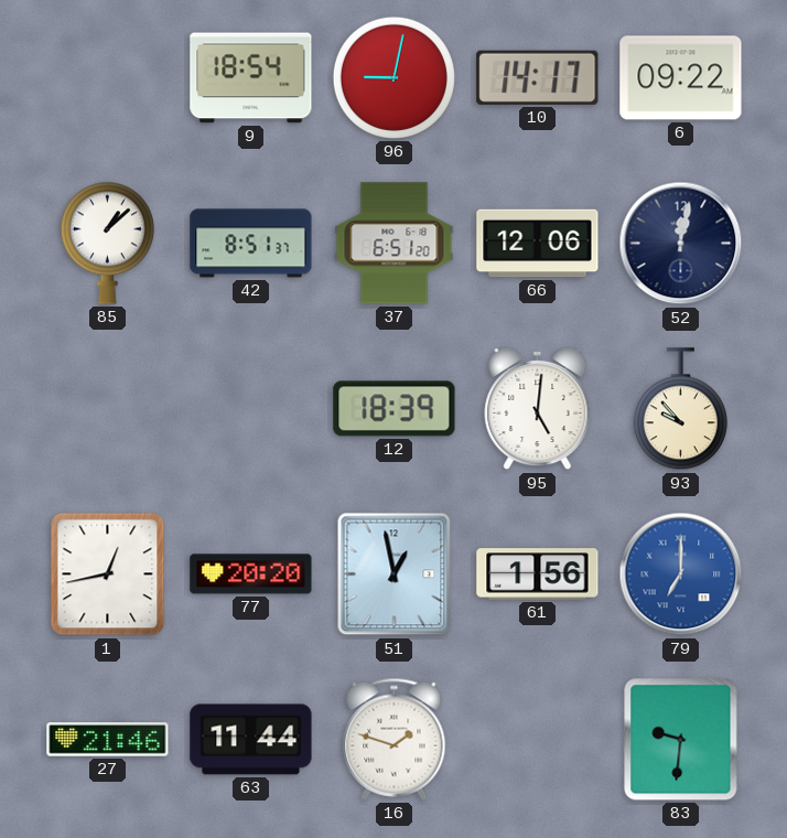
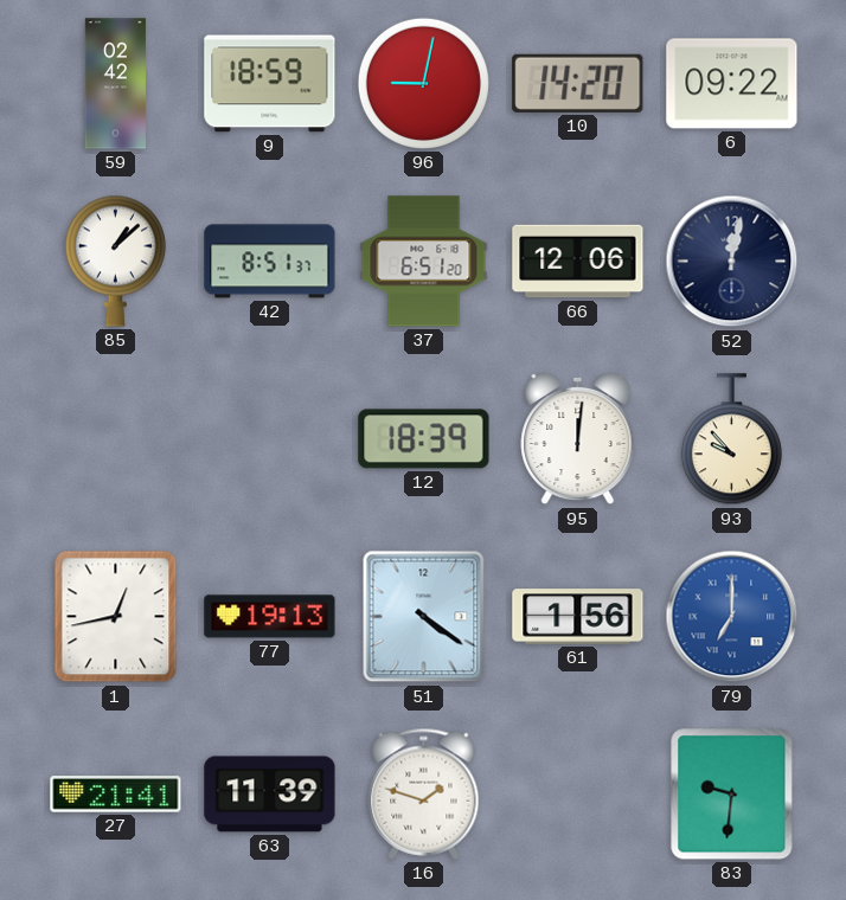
59: none -> 02:42
9: 18:54 -> 18:59
10: 14:17 -> 14:20
95: 5:01 -> 12:01
77: 20:20 -> 19:13
51: 12:58 -> 4:21
27: 21:46 -> 21:41
63: 11:44 -> 11:39
